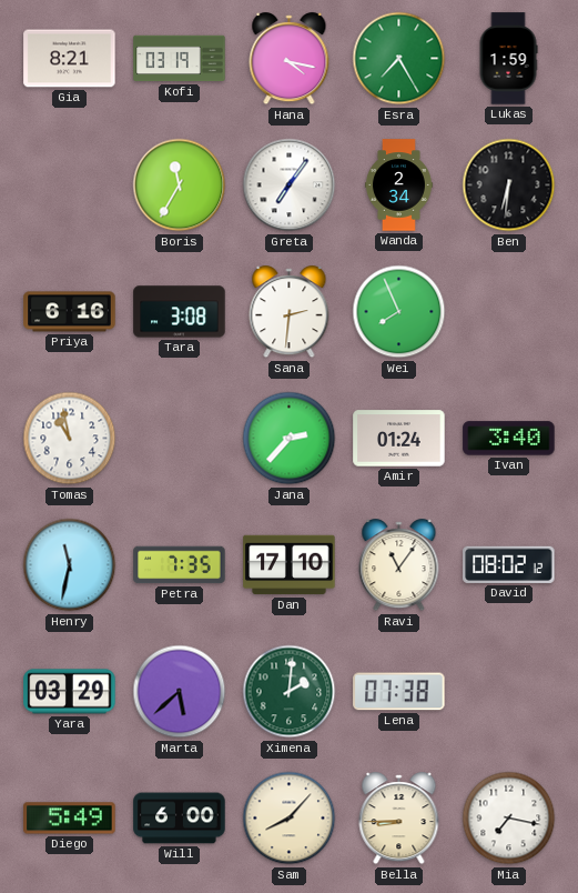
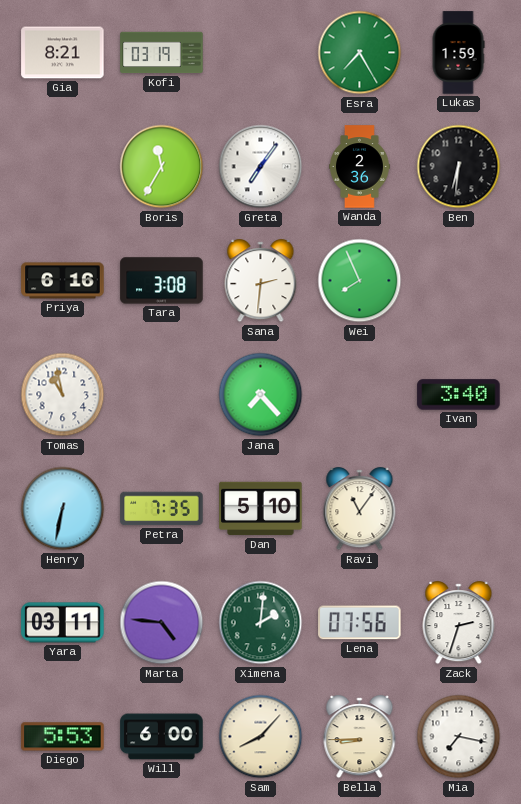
Hana: 4:17 -> none
Wanda: 2:34 -> 2:36
Jana: 2:37 -> 7:23
Amir: 01:24 -> none
Henry: 11:32 -> 6:32
Dan: 17:10 -> 5:10
David: 08:02 -> none
Yara: 03:29 -> 03:11
Marta: 5:38 -> 4:46
Lena: 07:38 -> 07:56
Zack: none -> 2:33
Diego: 5:49 -> 5:53
